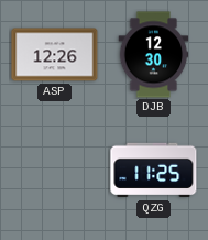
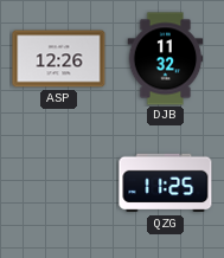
DJB: 12:30 -> 11:32
